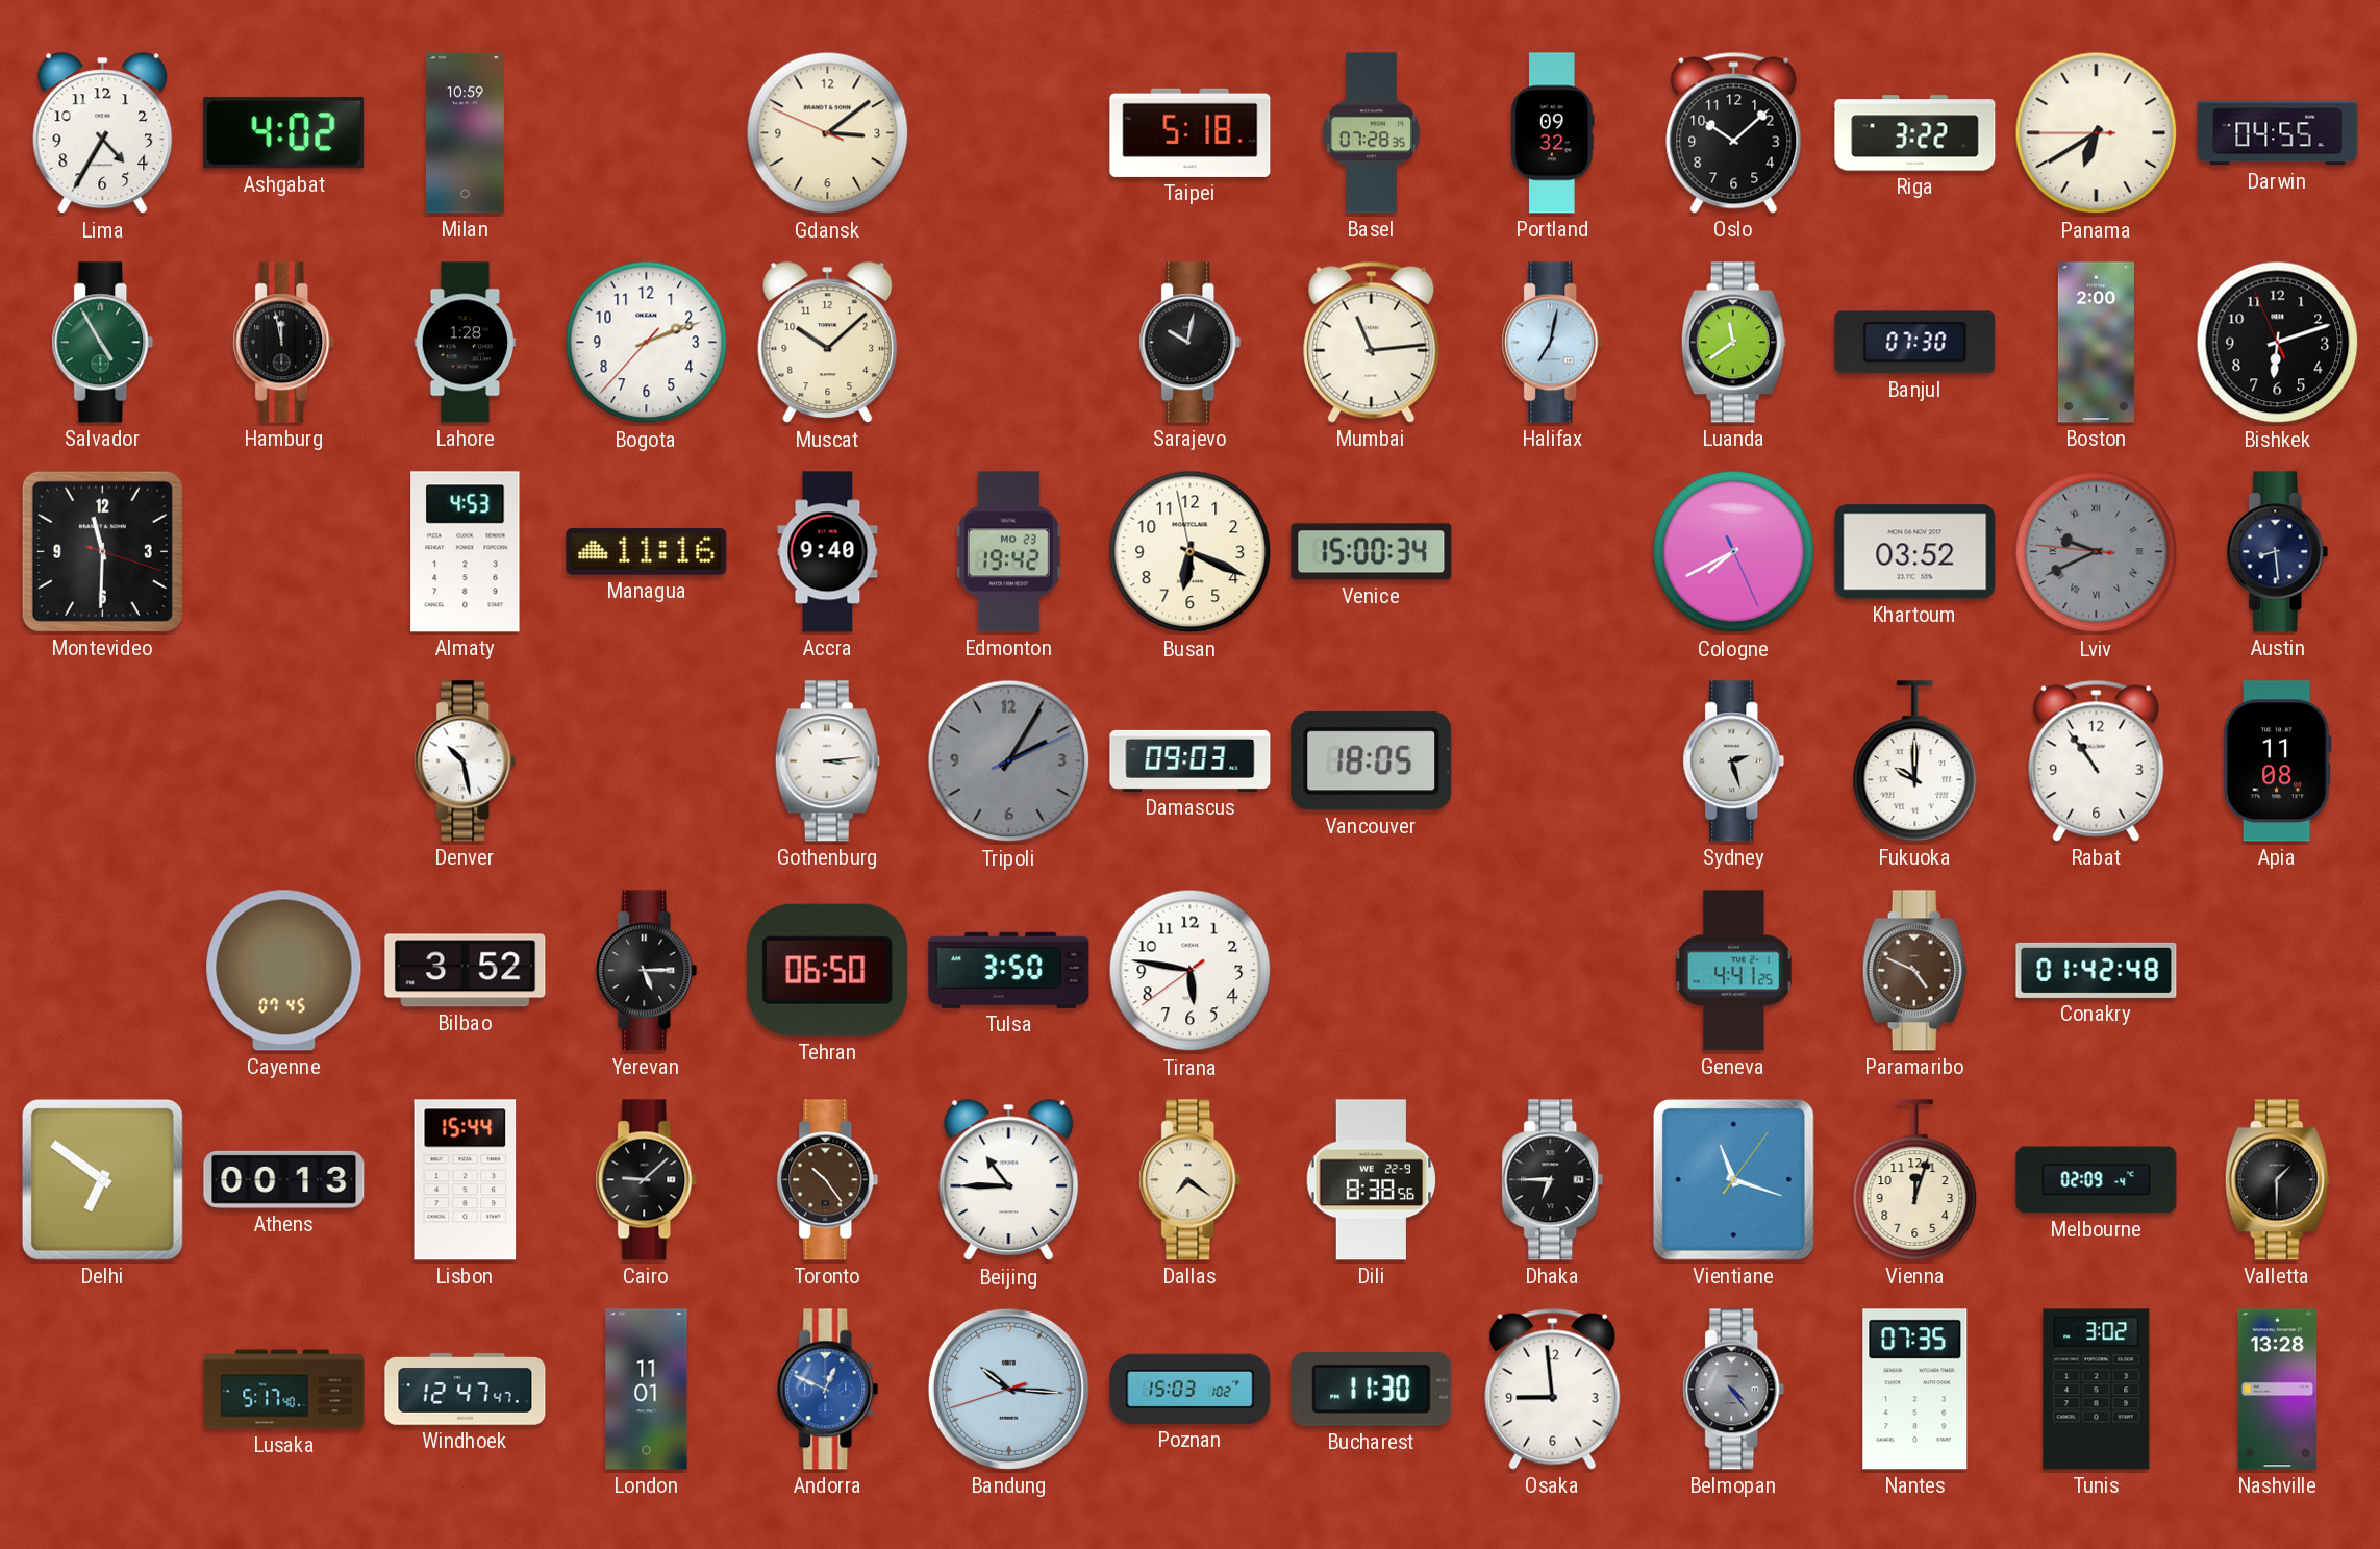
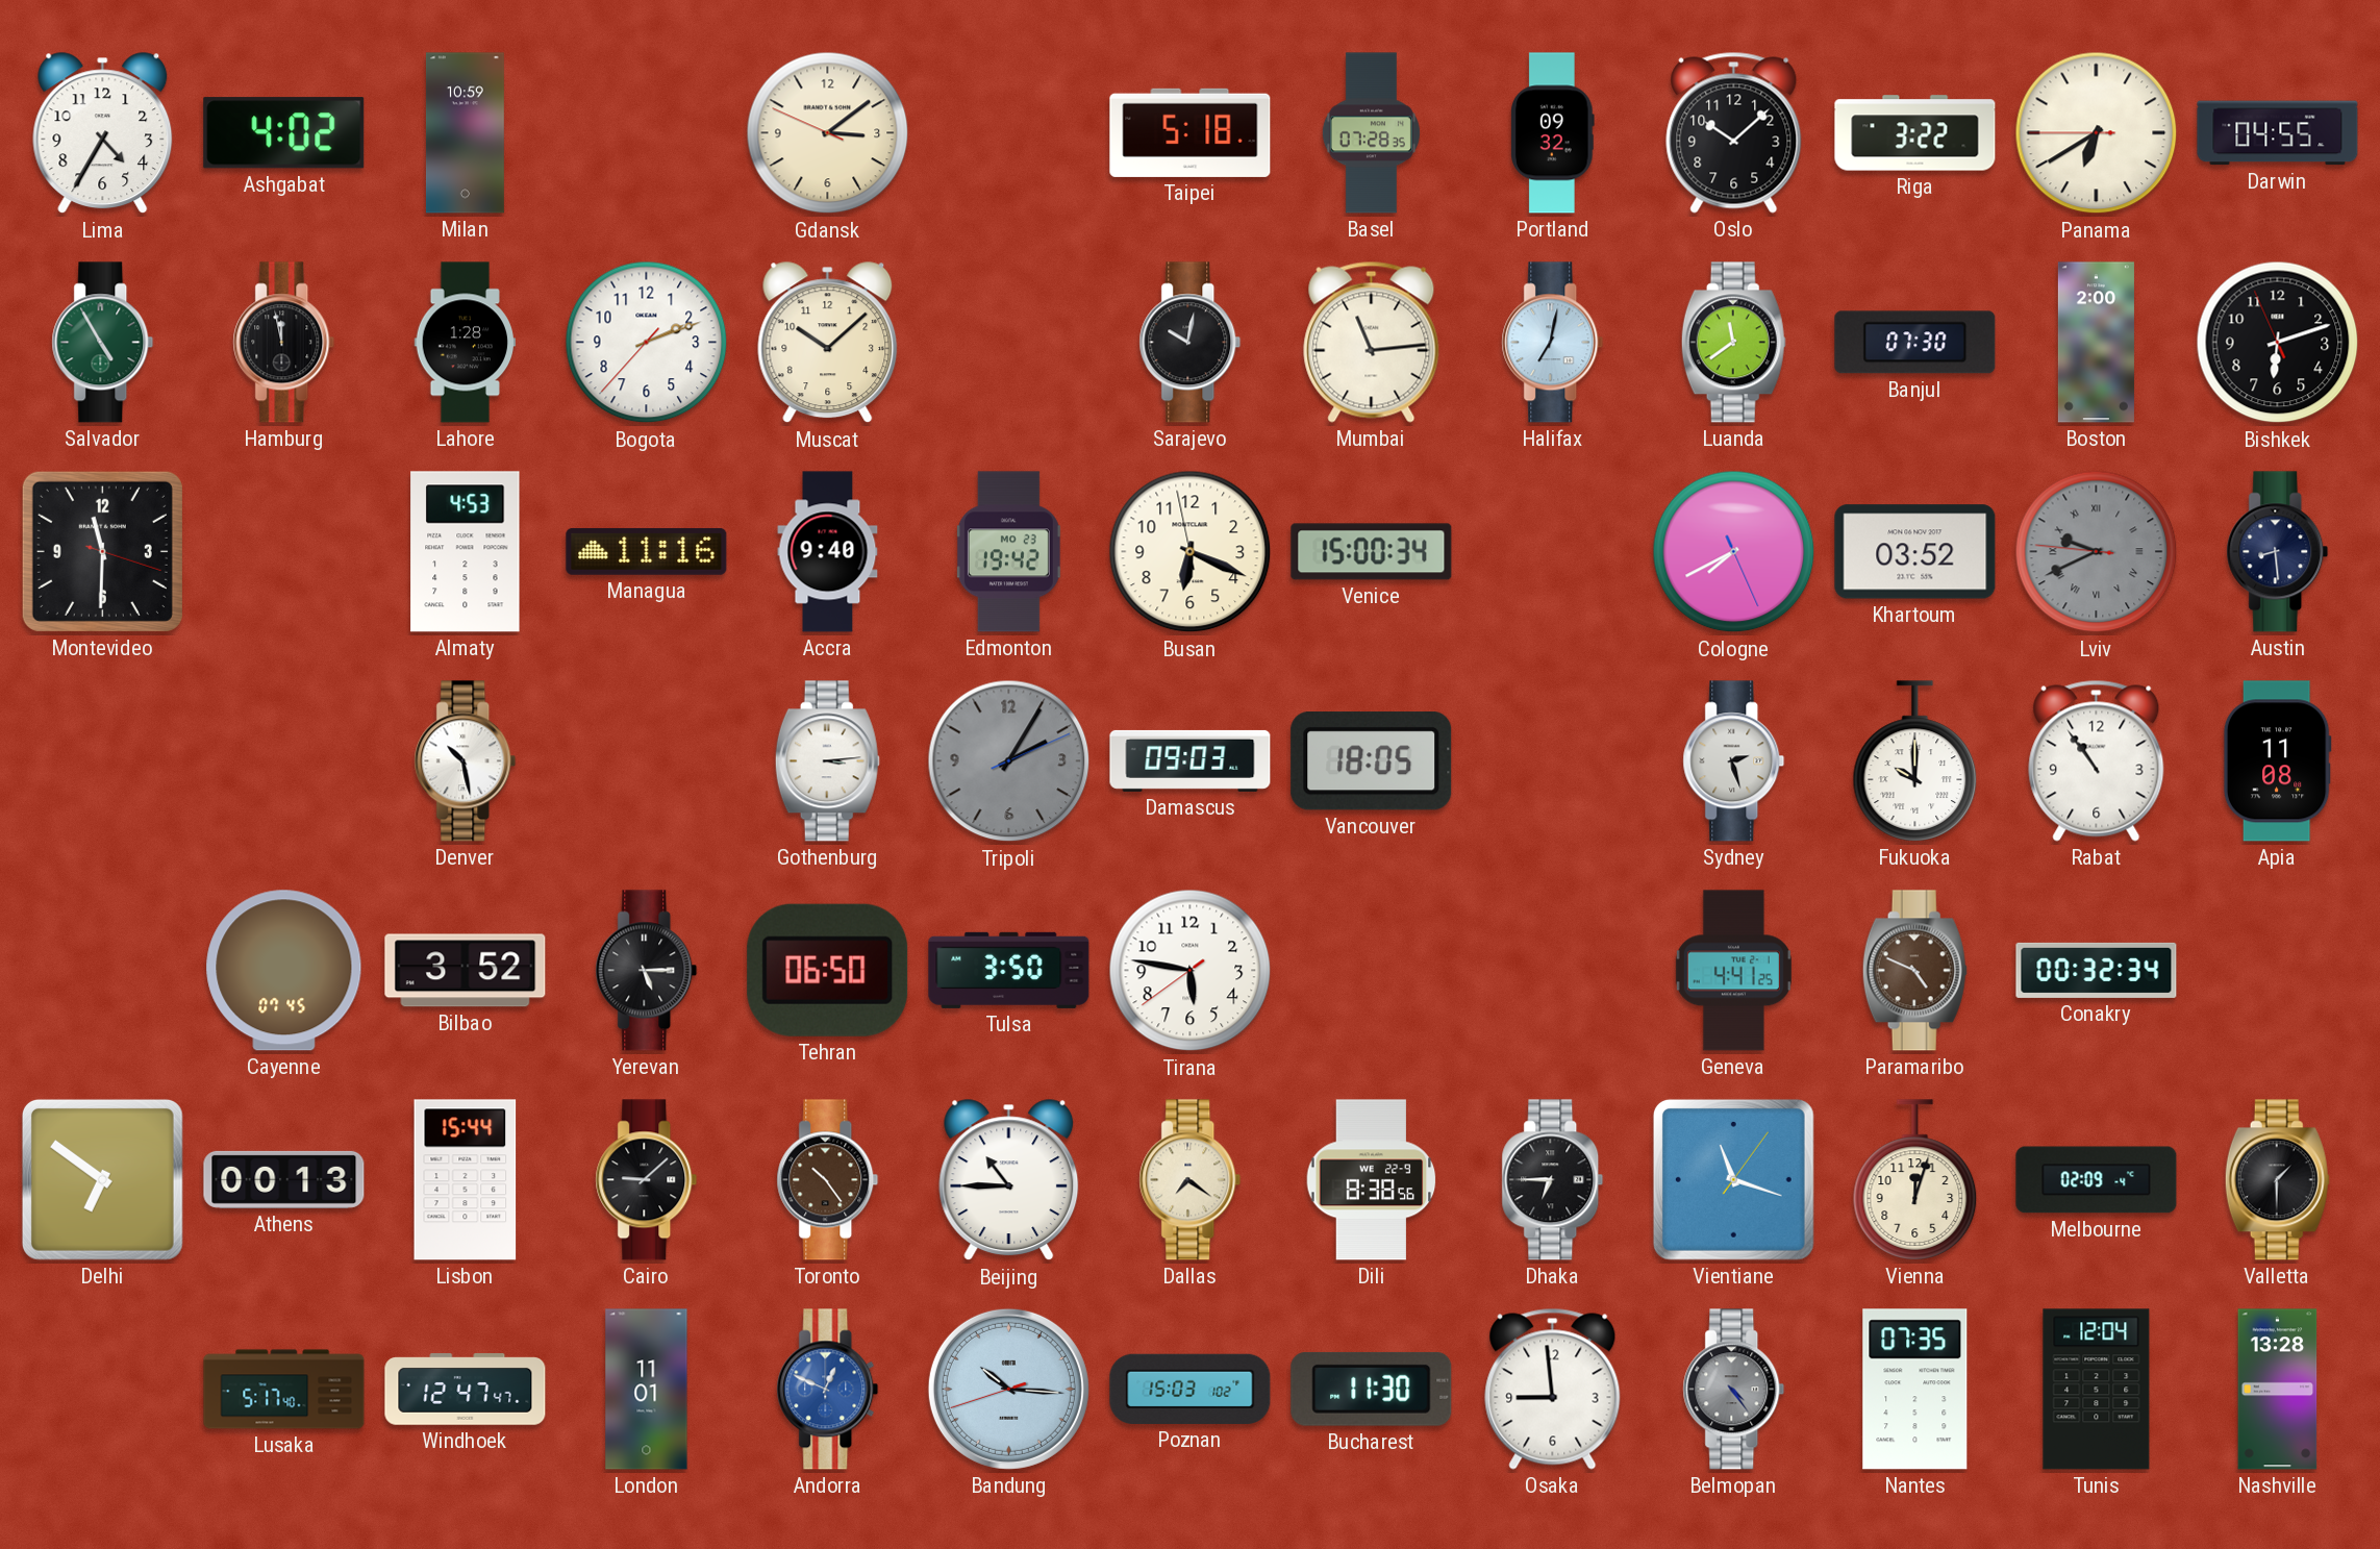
Conakry: 01:42 -> 00:32
Tunis: 3:02 -> 12:04
